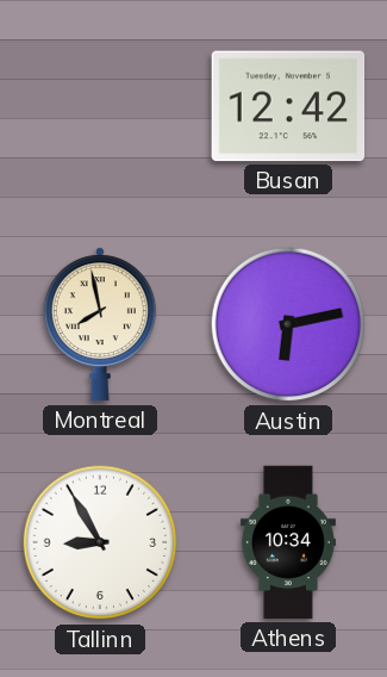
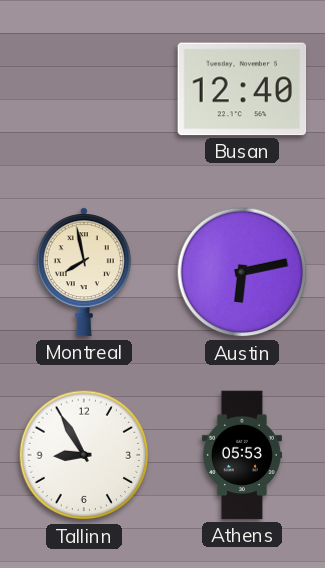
Busan: 12:42 -> 12:40
Athens: 10:34 -> 05:53
